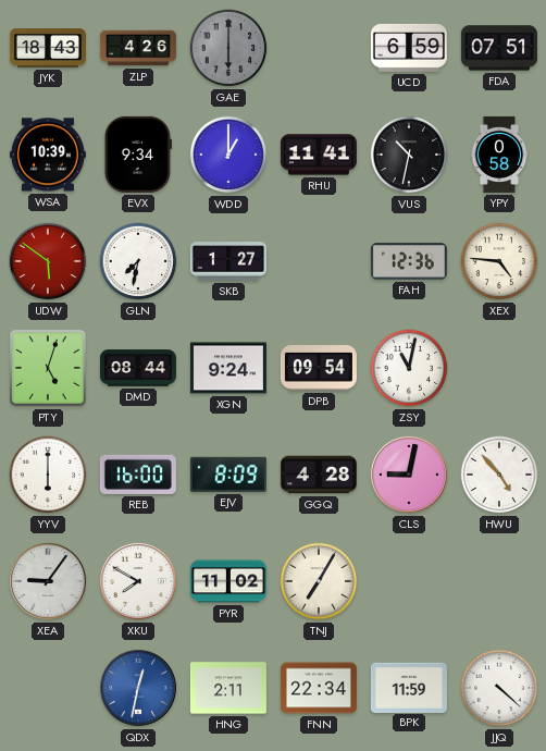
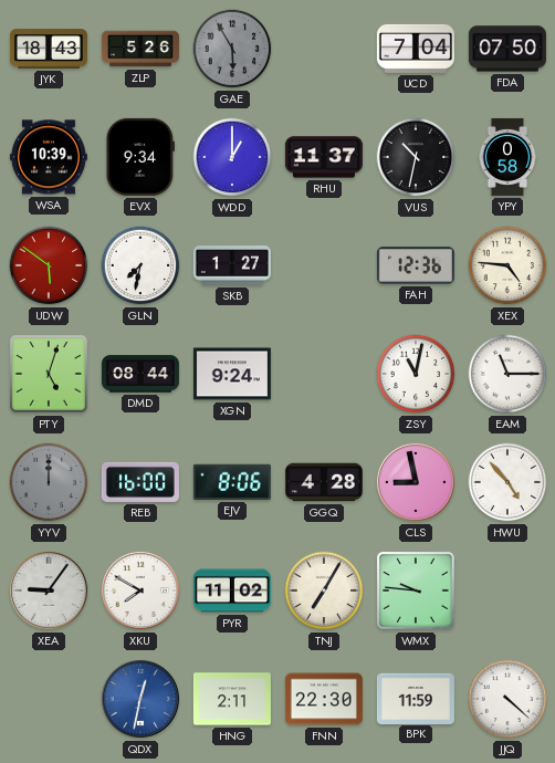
ZLP: 4:26 -> 5:26
GAE: 6:00 -> 5:55
UCD: 6:59 -> 7:04
FDA: 07:51 -> 07:50
RHU: 11:41 -> 11:37
DPB: 09:54 -> none
EAM: none -> 11:15
YYV: 6:00 -> 12:00
YYV dial: white -> grey
EJV: 8:09 -> 8:06
CLS: 9:02 -> 8:58
WMX: none -> 9:46
FNN: 22:34 -> 22:30
